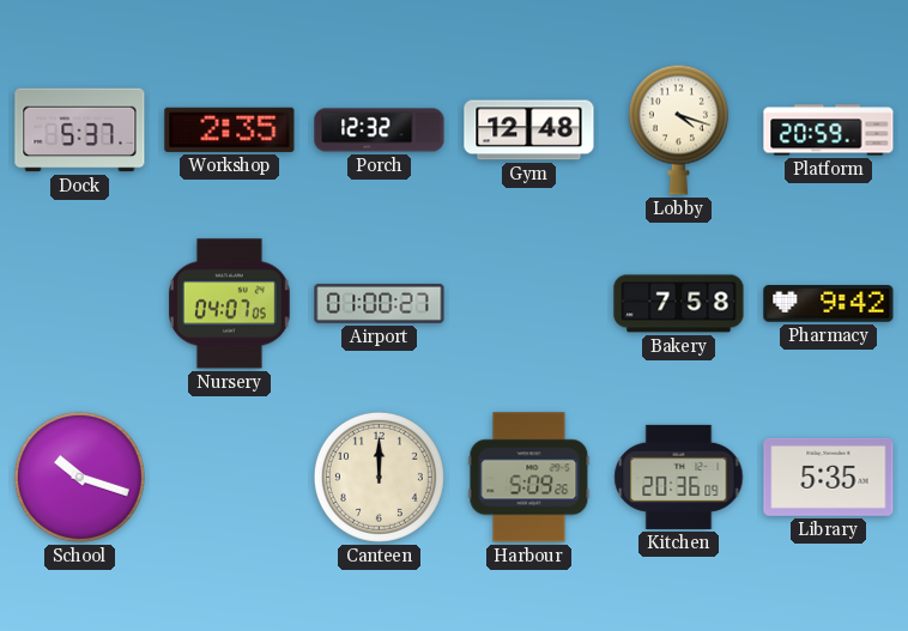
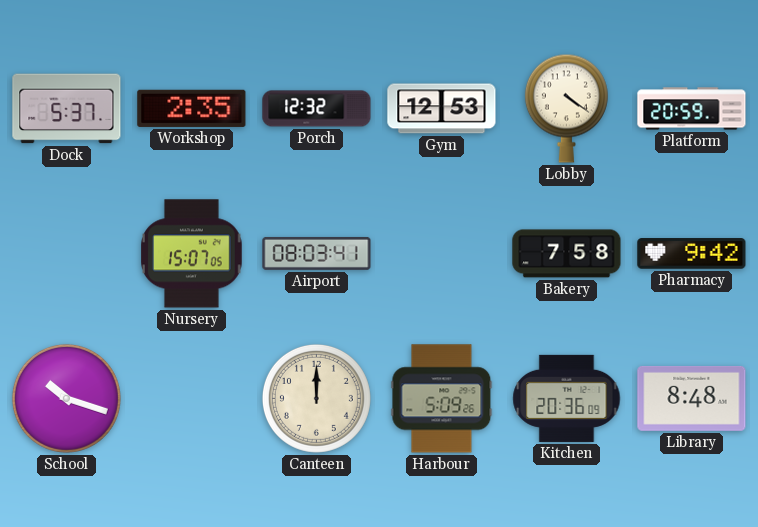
Gym: 12:48 -> 12:53
Lobby: 4:18 -> 4:21
Nursery: 04:07 -> 15:07
Airport: 01:00 -> 08:03
Library: 5:35 -> 8:48
